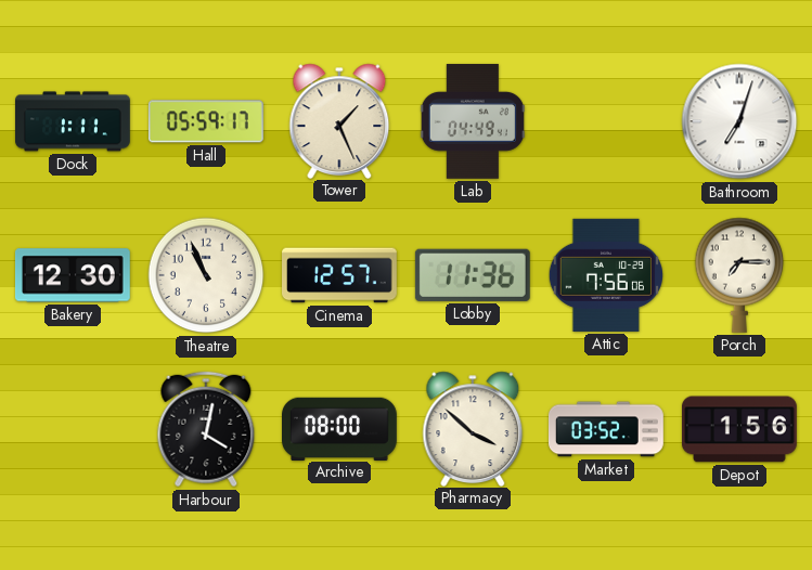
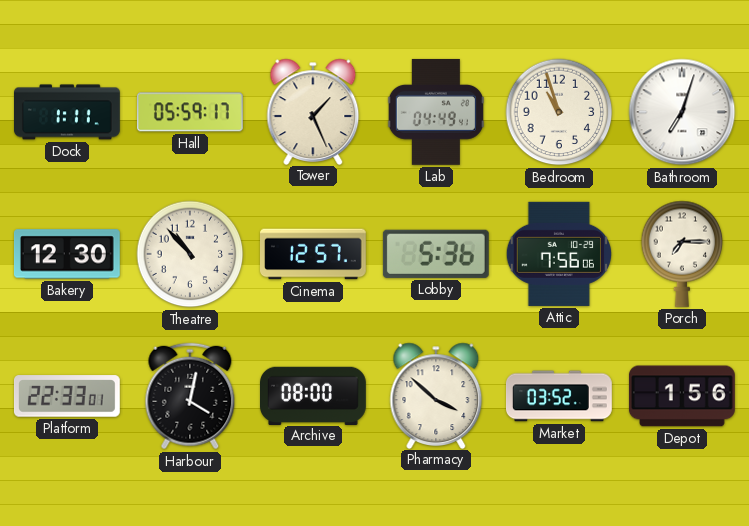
Bedroom: none -> 10:57
Theatre: 10:56 -> 10:53
Lobby: 11:36 -> 5:36
Platform: none -> 22:33
